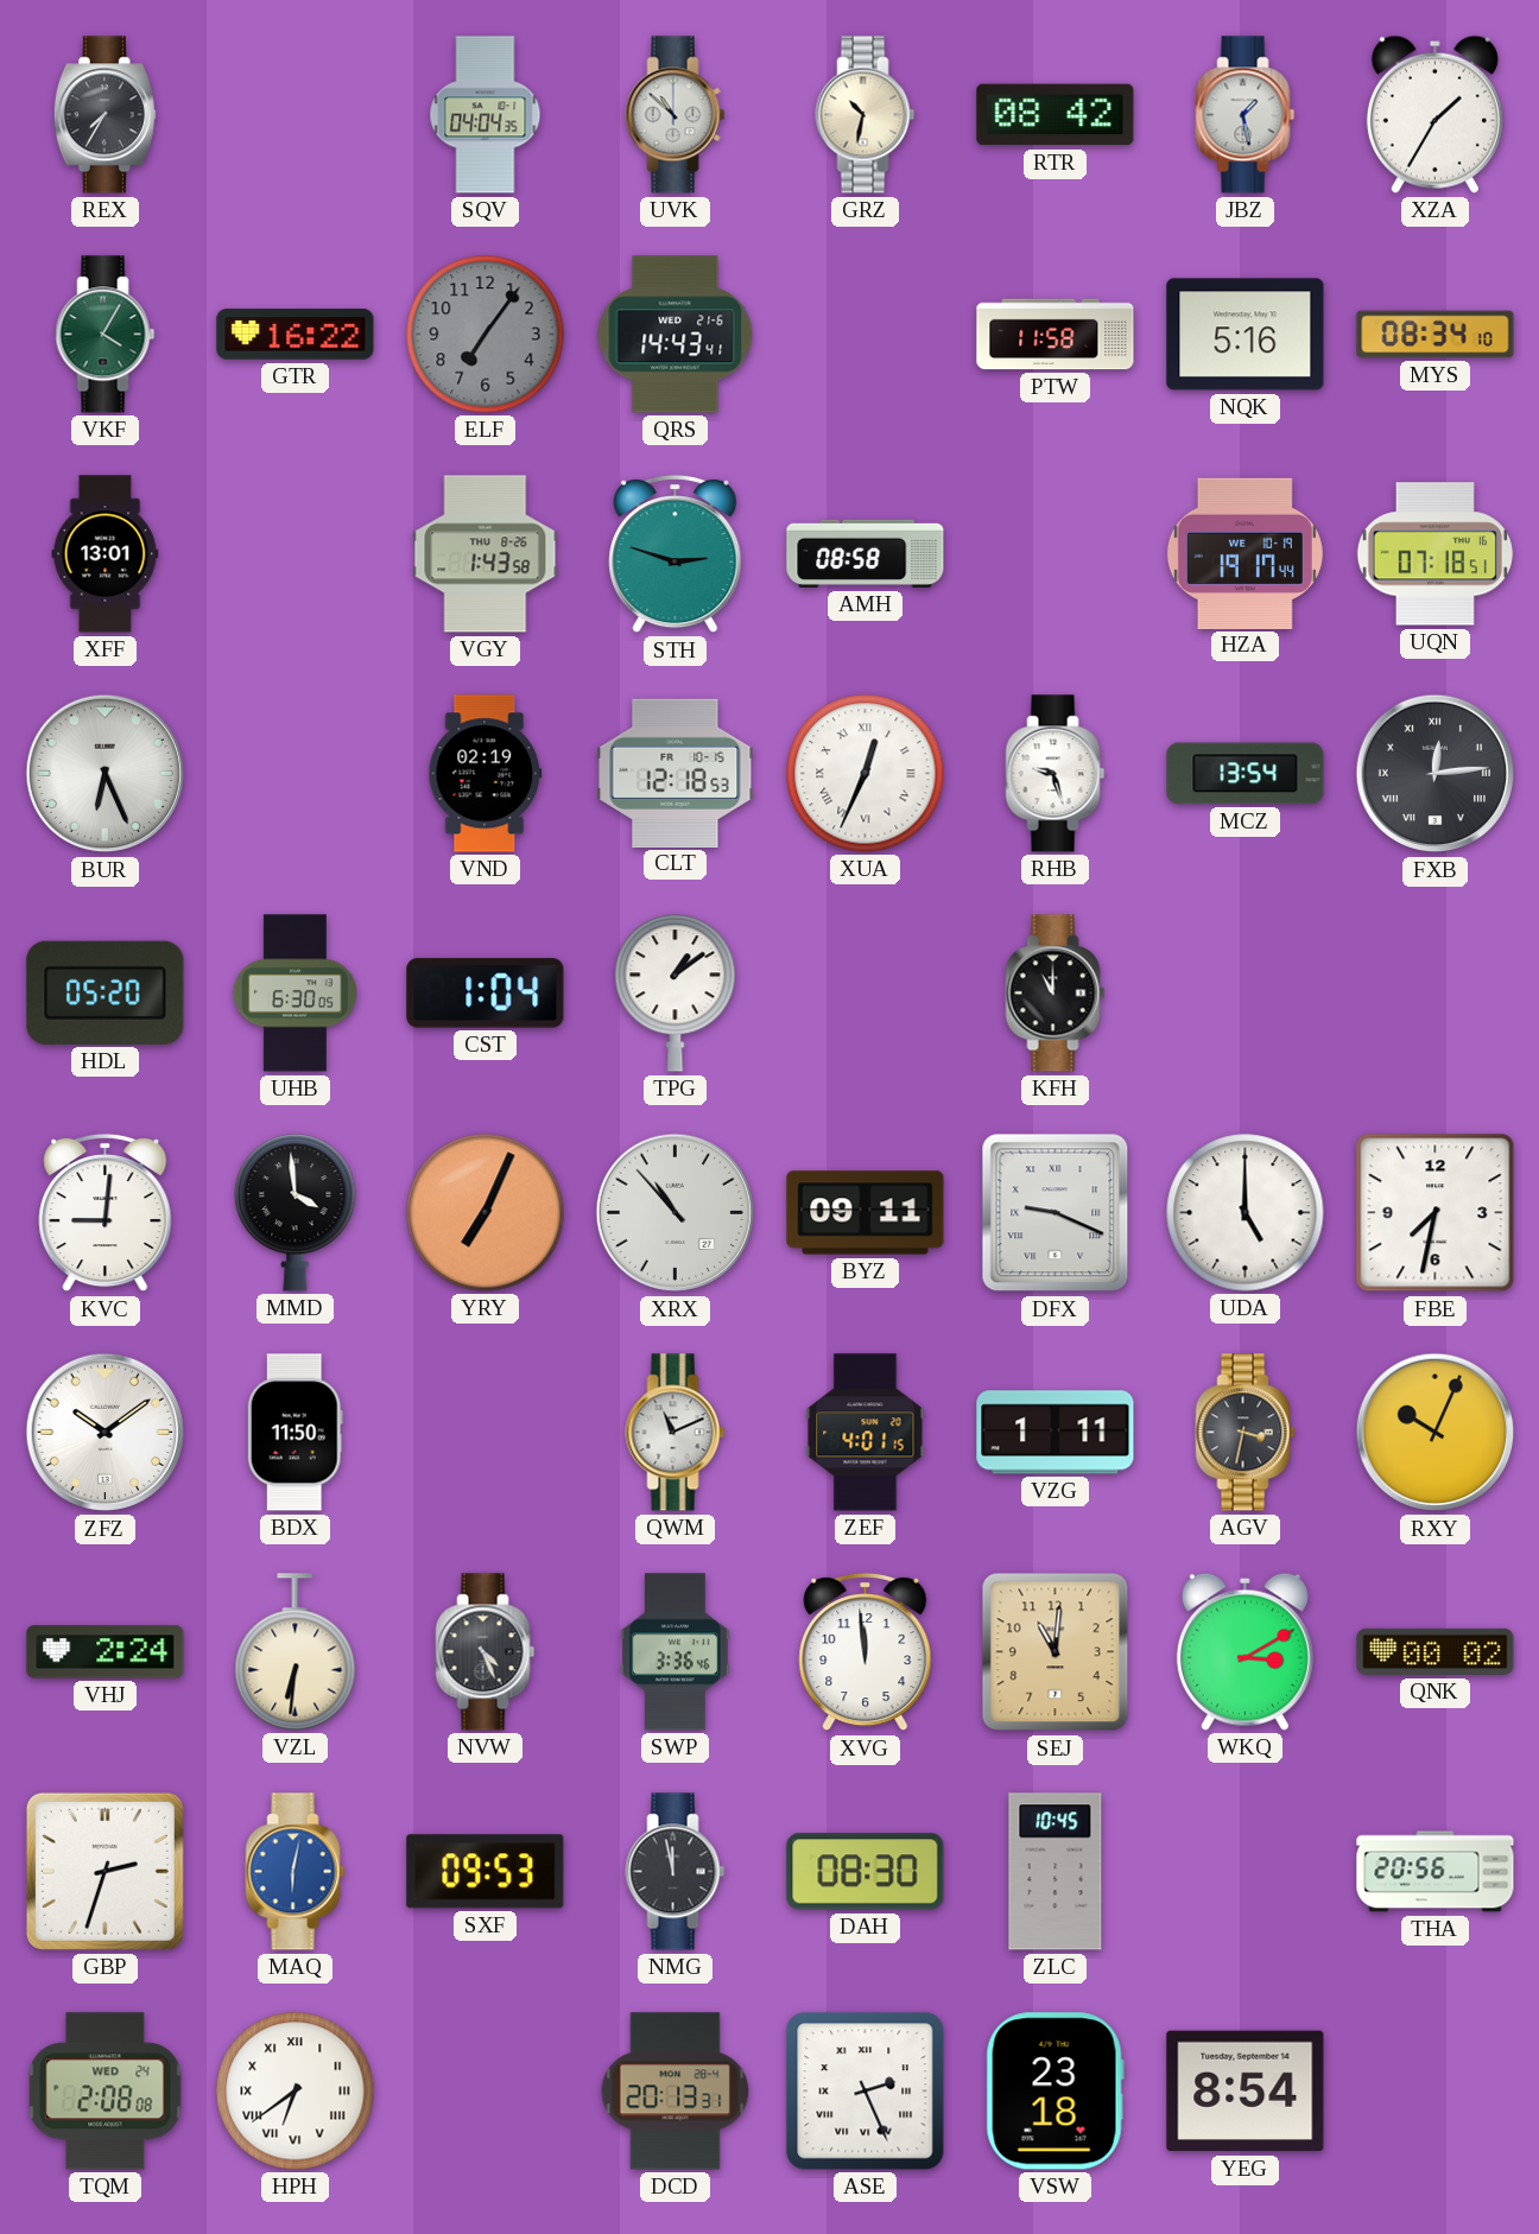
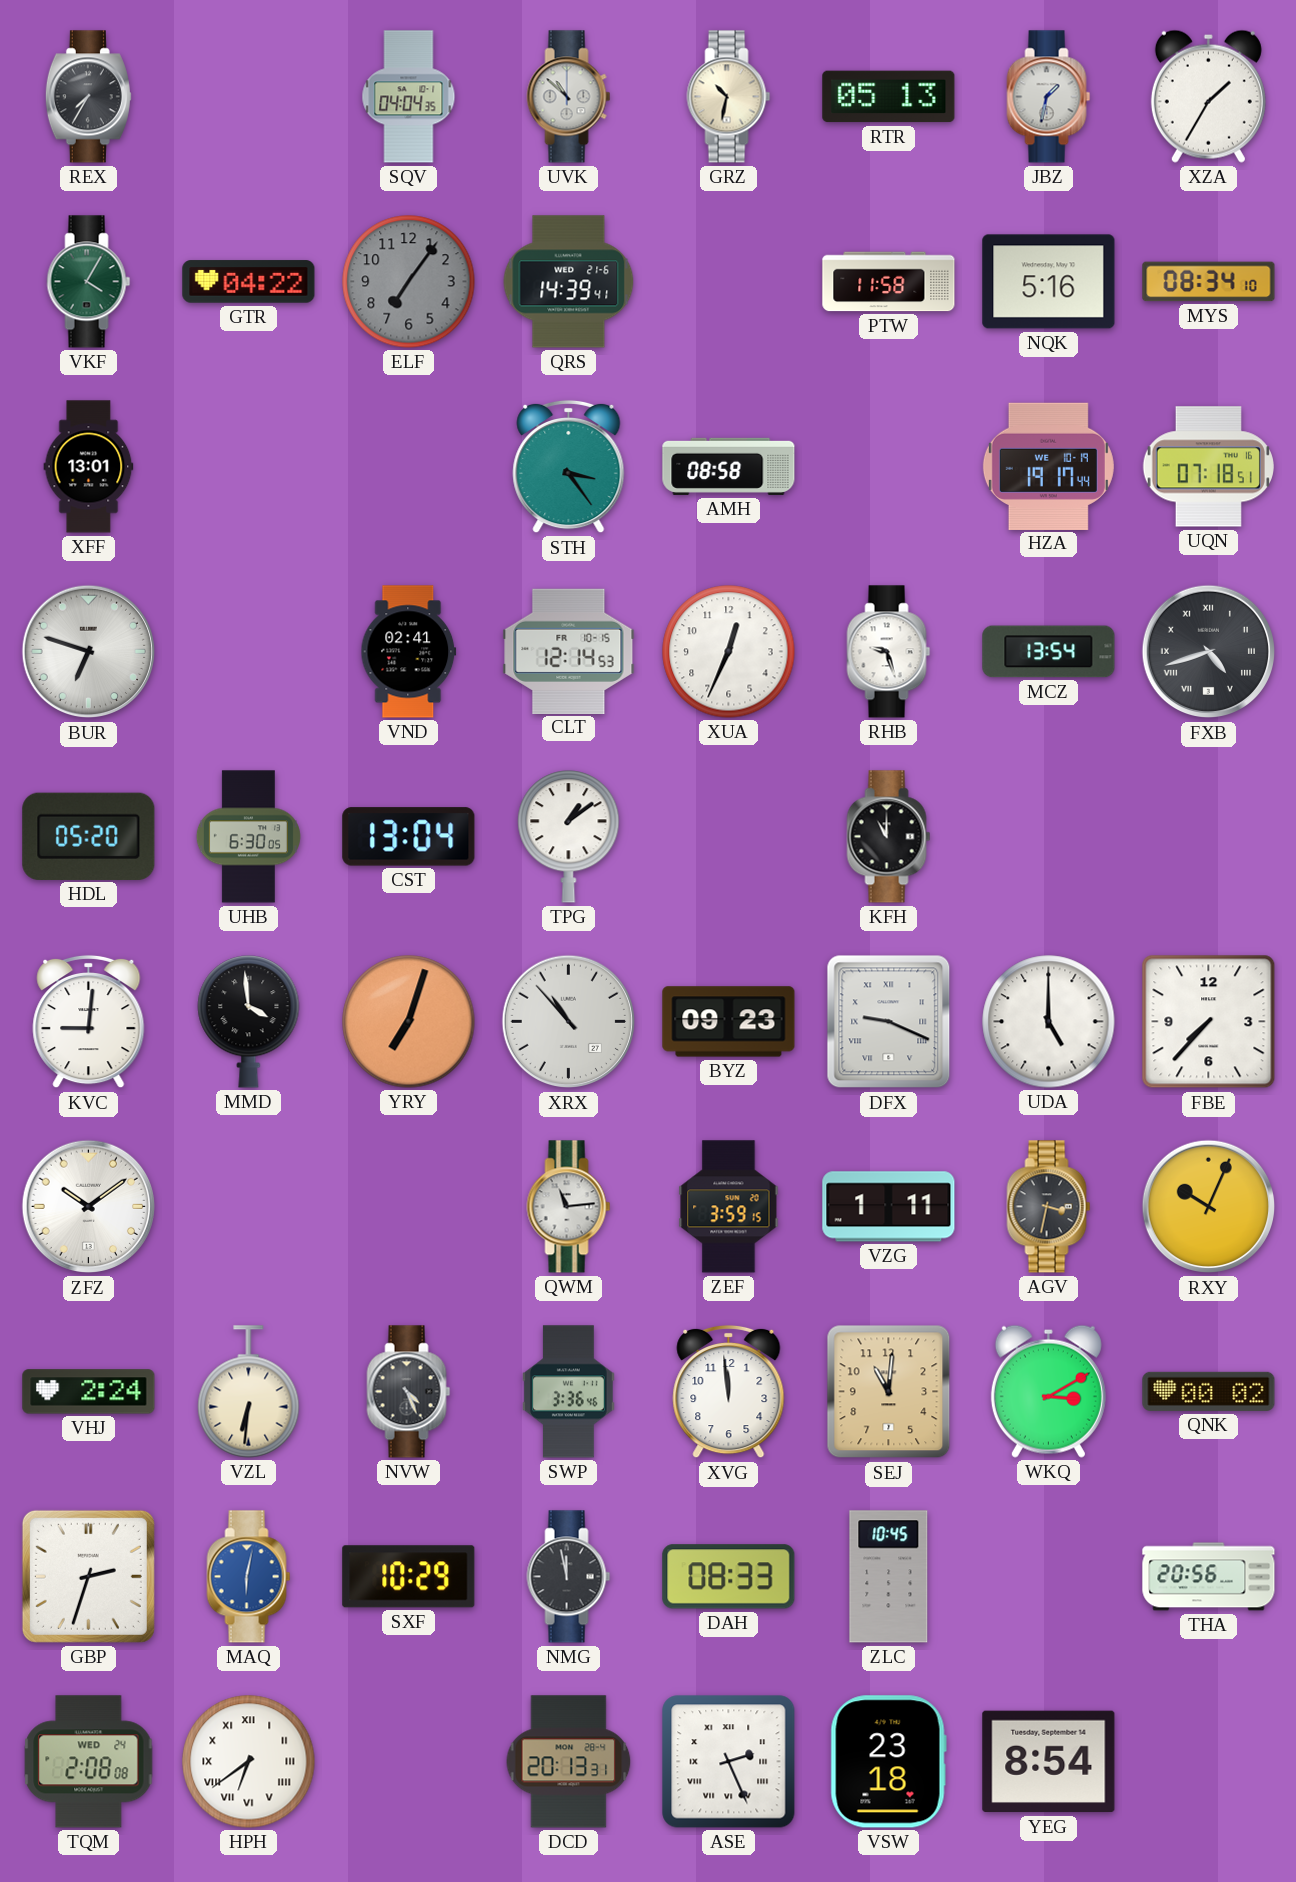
RTR: 08:42 -> 05:13
JBZ: 1:28 -> 1:32
GTR: 16:22 -> 04:22
QRS: 14:43 -> 14:39
VGY: 1:43 -> none
STH: 2:48 -> 3:24
BUR: 6:26 -> 6:48
VND: 02:19 -> 02:41
CLT: 12:18 -> 12:14
XUA numerals: Roman -> Arabic
FXB: 12:14 -> 4:42
CST: 1:04 -> 13:04
YRY: 7:04 -> 7:03
BYZ: 09:11 -> 09:23
FBE: 7:32 -> 7:37
BDX: 11:50 -> none
QWM: 11:11 -> 11:14
ZEF: 4:01 -> 3:59
SXF: 09:53 -> 10:29
DAH: 08:30 -> 08:33
